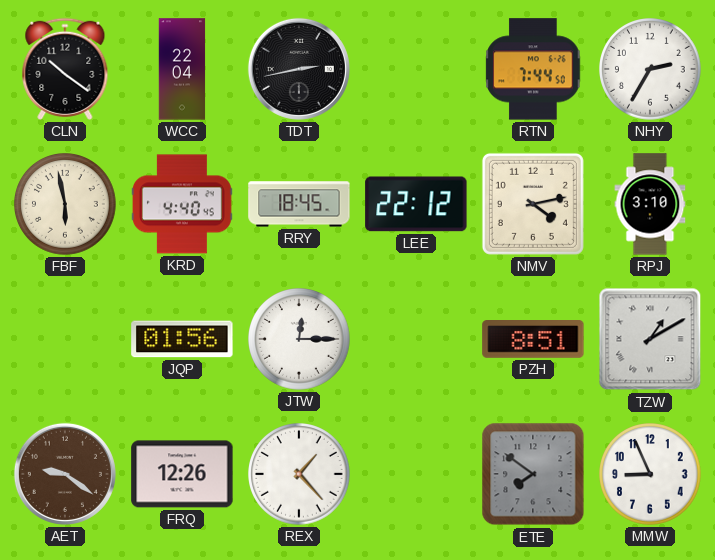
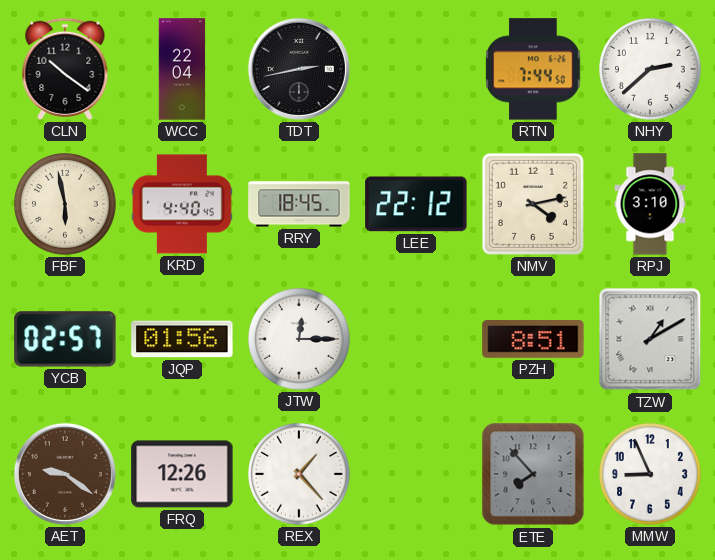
NHY: 2:35 -> 2:38
YCB: none -> 02:57
ETE: 7:51 -> 7:53
